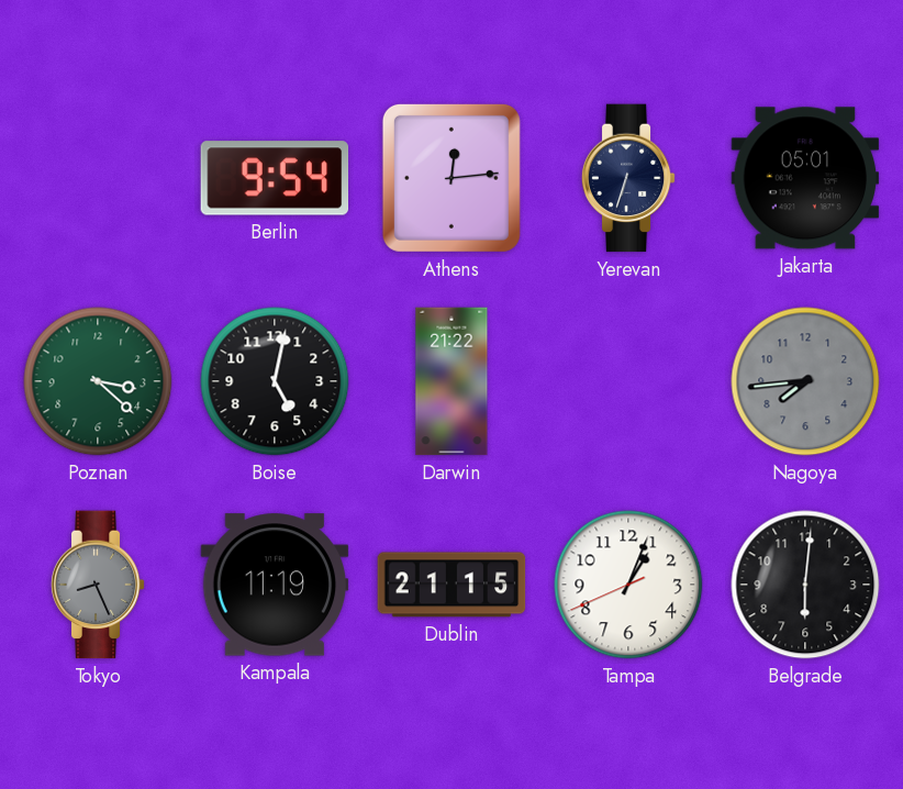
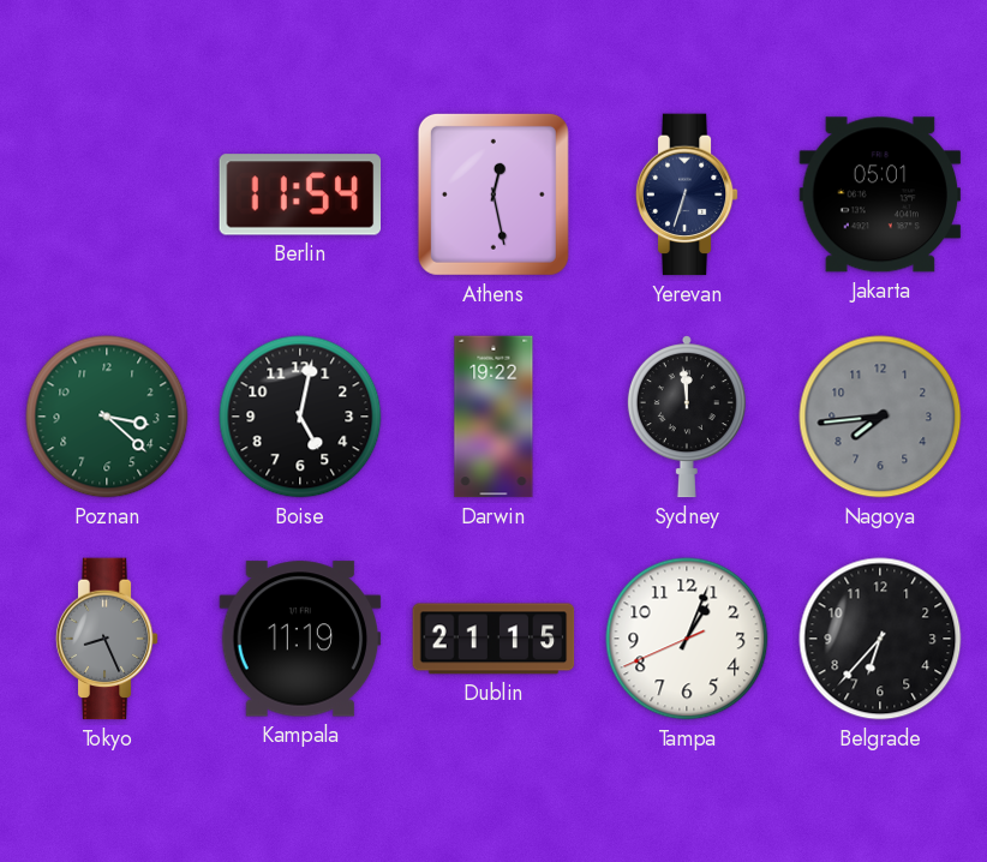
Berlin: 9:54 -> 11:54
Athens: 12:14 -> 12:28
Darwin: 21:22 -> 19:22
Sydney: none -> 11:59
Belgrade: 6:01 -> 6:37
